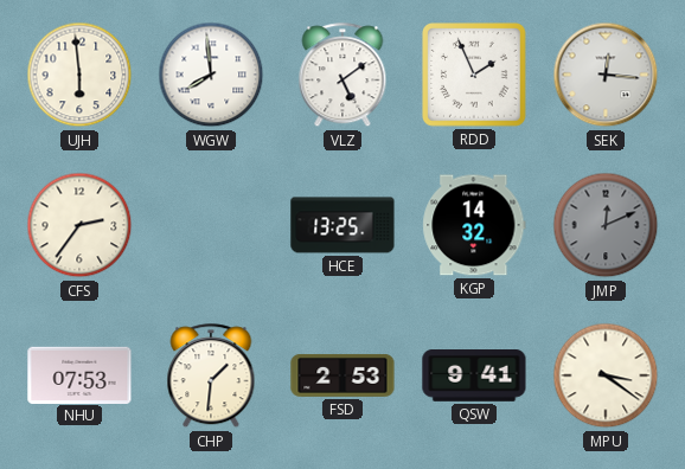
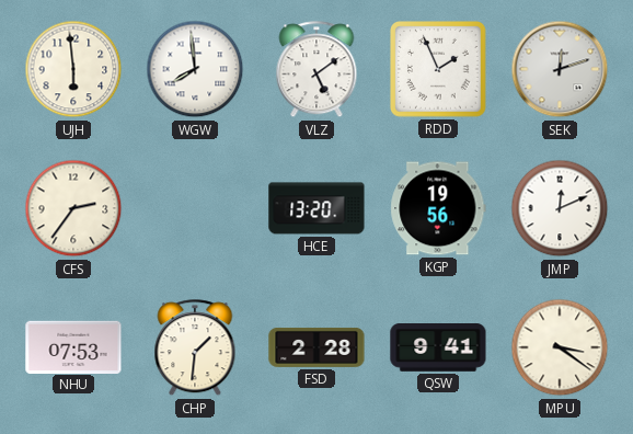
SEK: 12:16 -> 12:12
HCE: 13:25 -> 13:20
KGP: 14:32 -> 19:56
JMP dial: grey -> white
FSD: 2:53 -> 2:28
